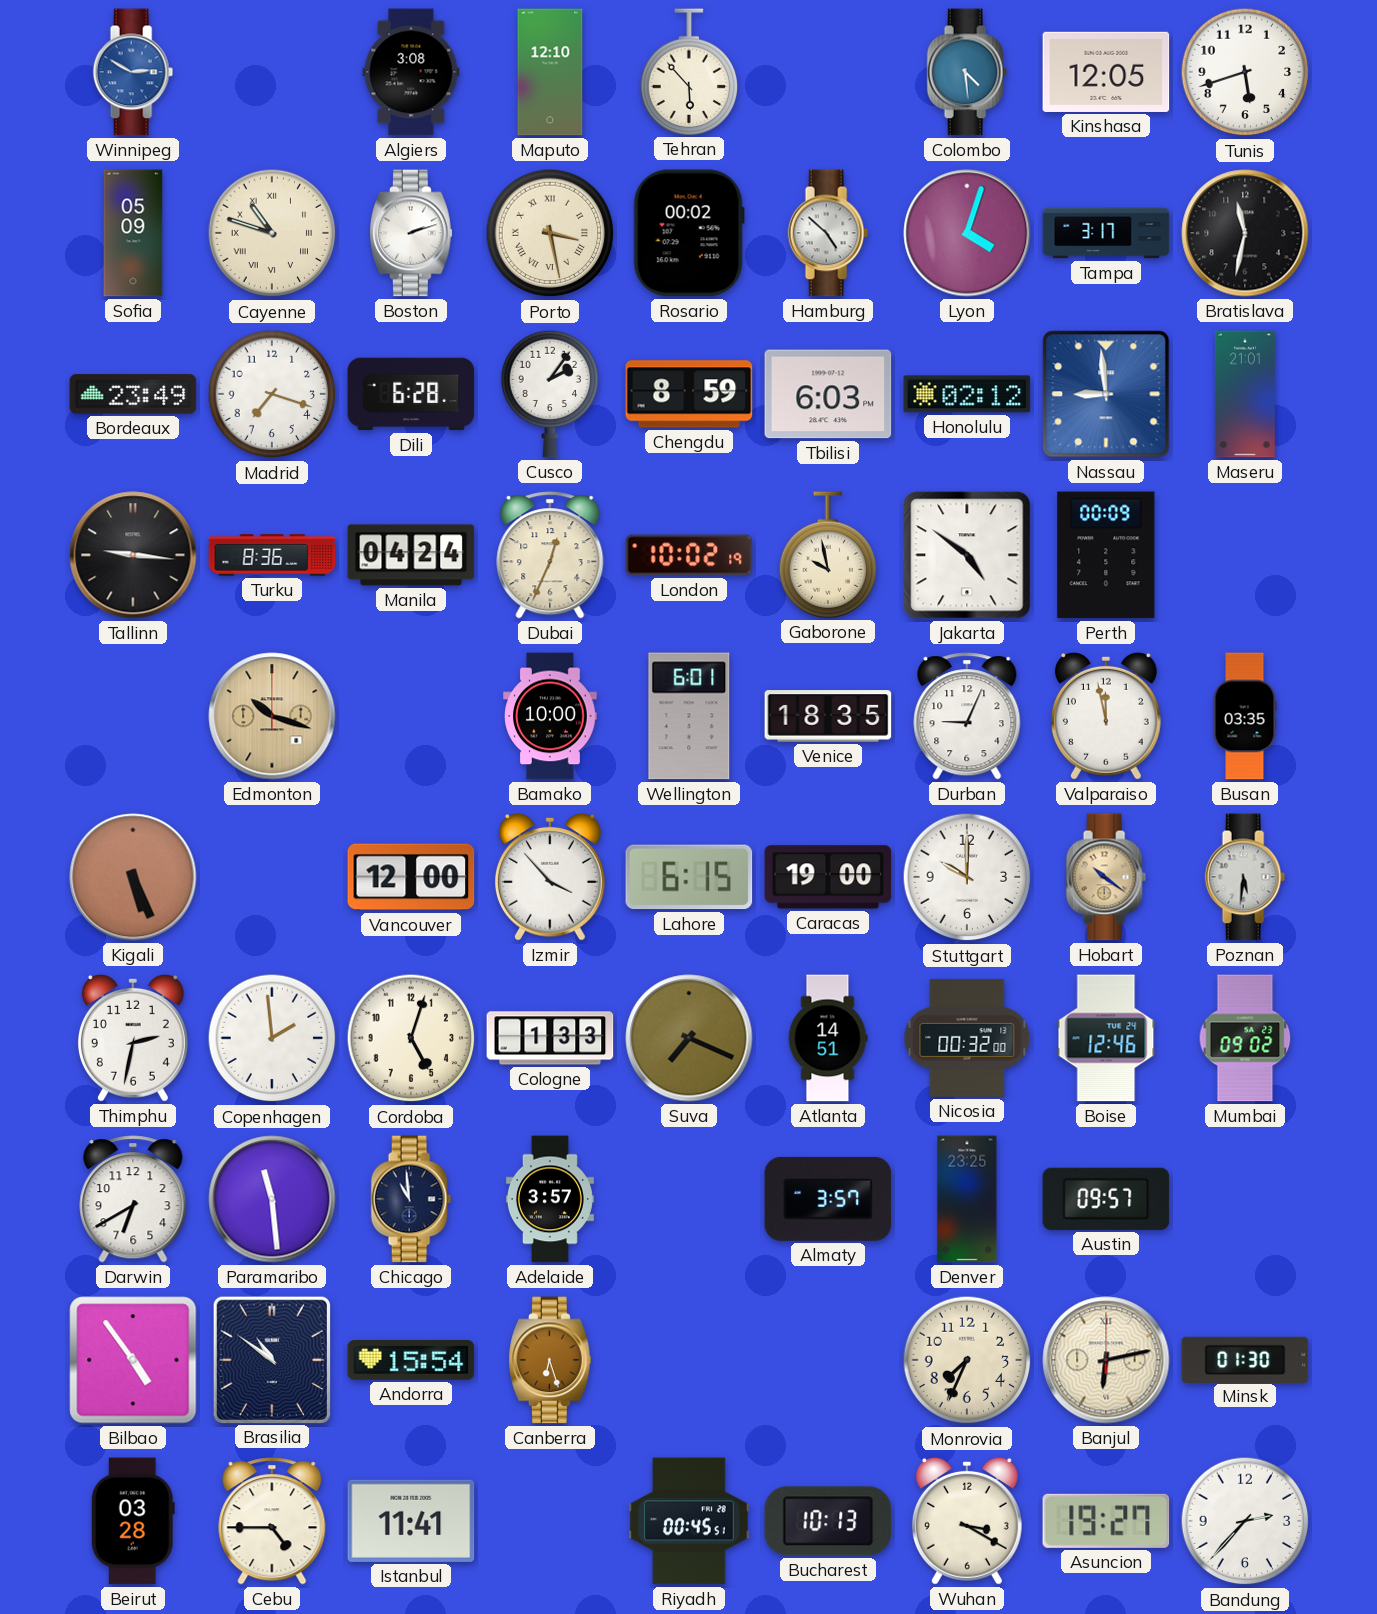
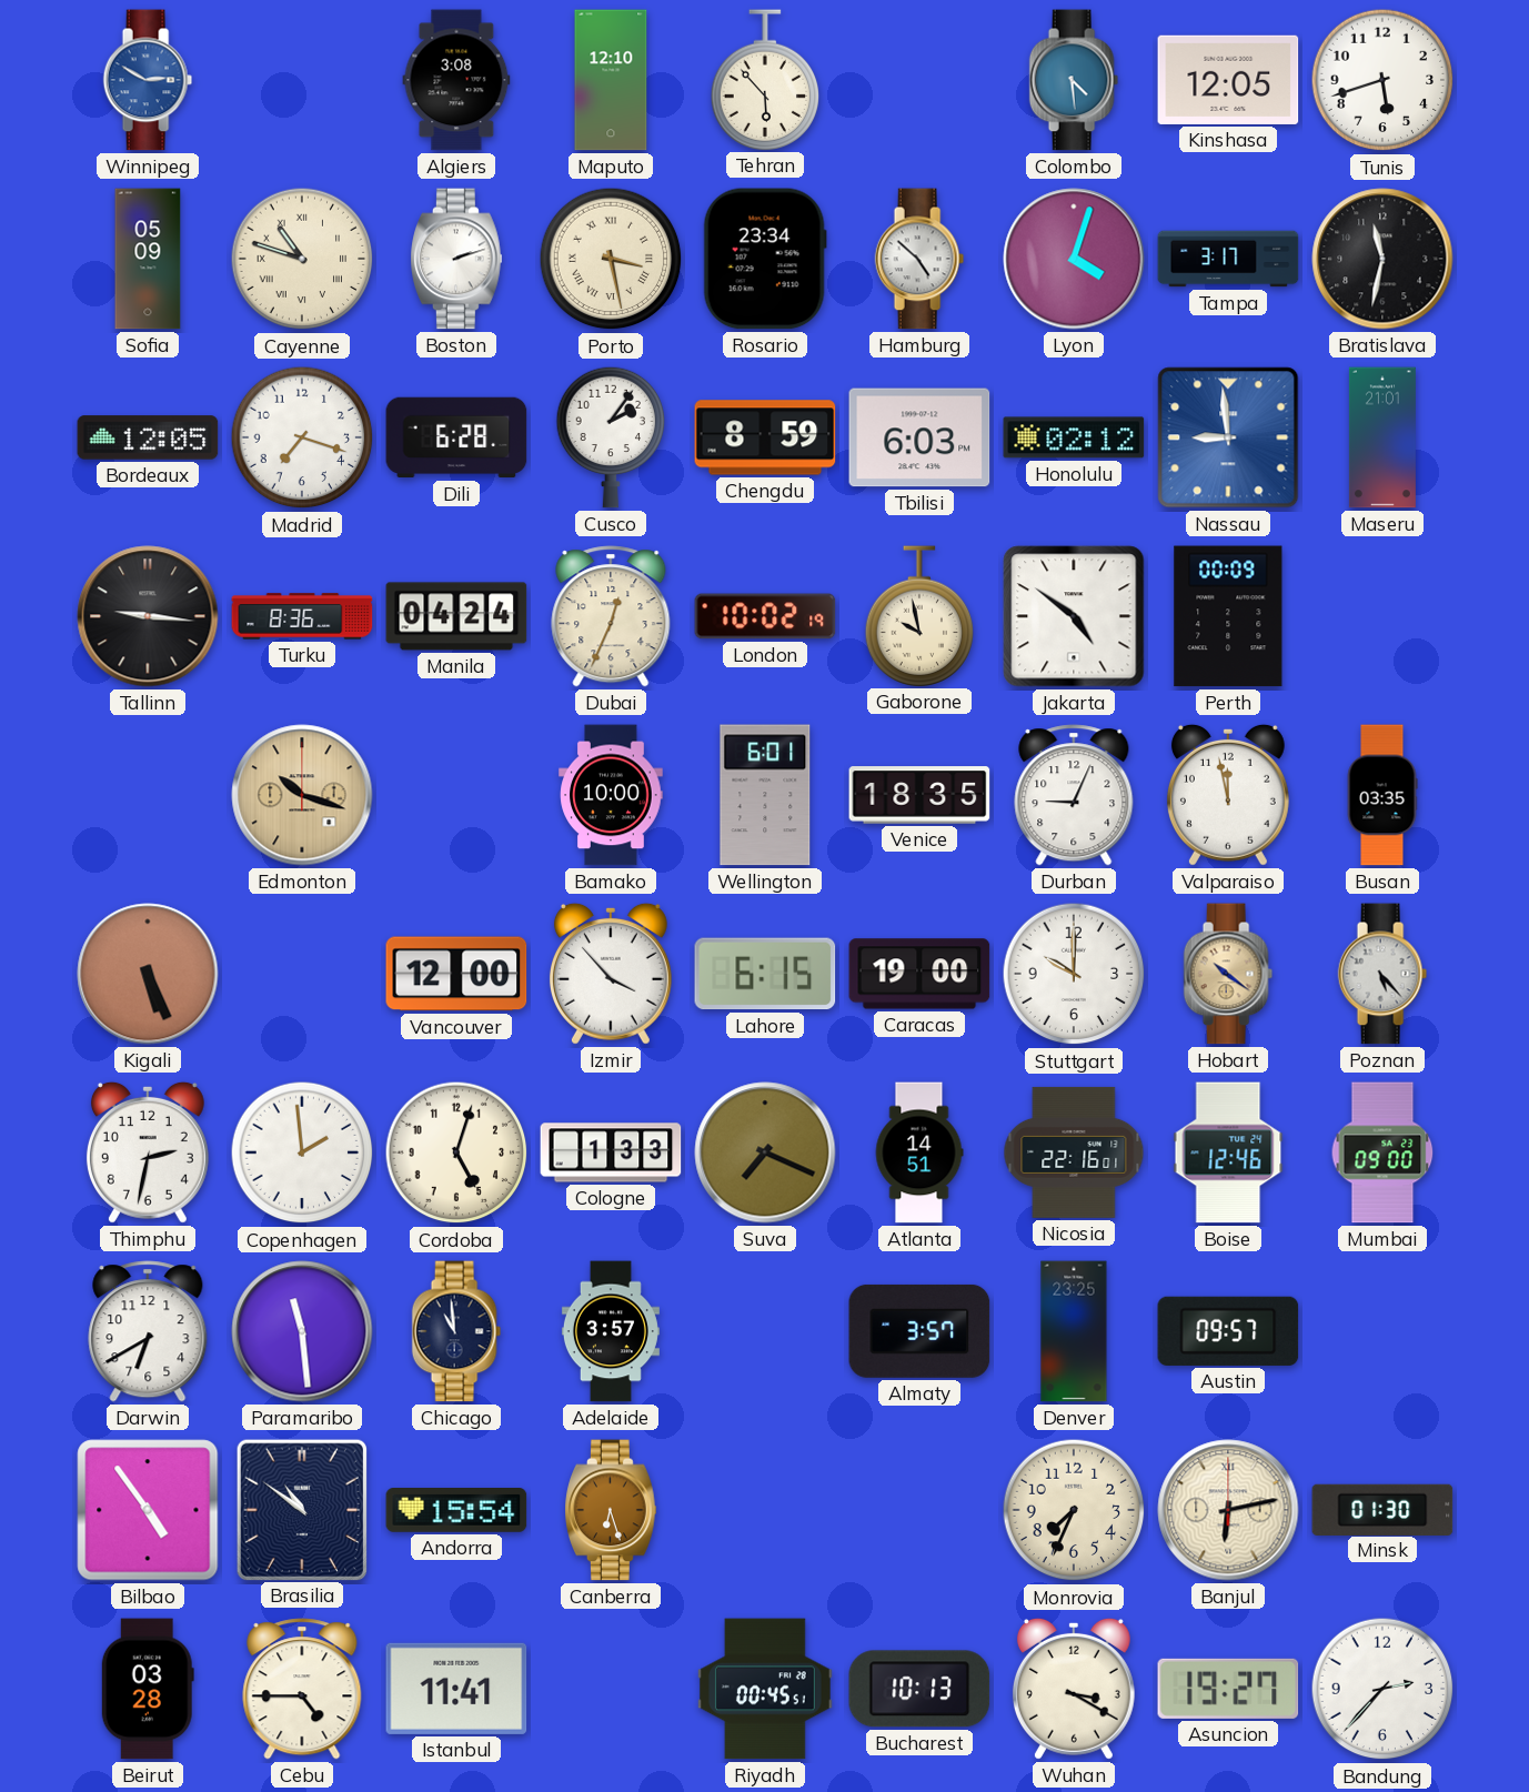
Rosario: 00:02 -> 23:34
Bordeaux: 23:49 -> 12:05
Poznan: 5:31 -> 5:23
Nicosia: 00:32 -> 22:16
Mumbai: 09:02 -> 09:00
